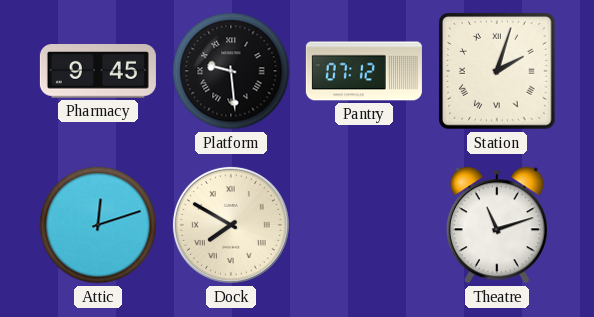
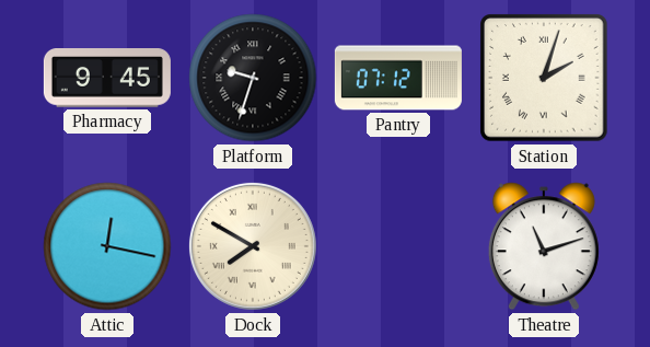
Platform: 9:29 -> 9:33
Attic: 12:12 -> 12:17
